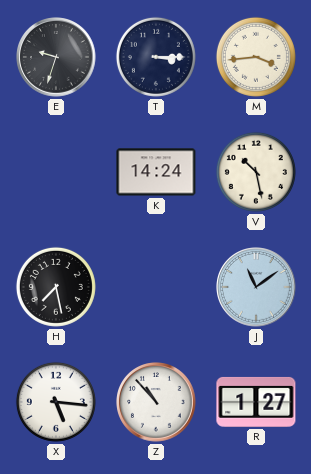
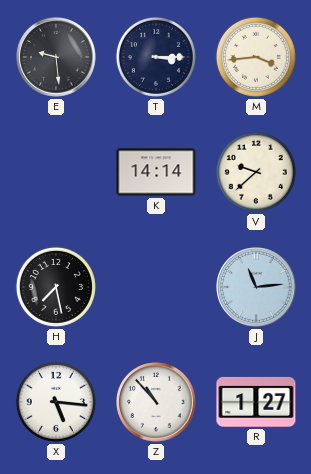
E: 9:33 -> 9:29
K: 14:24 -> 14:14
V: 10:28 -> 9:38
J: 11:09 -> 11:14
